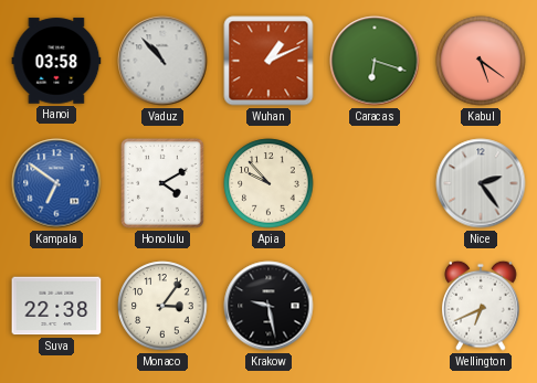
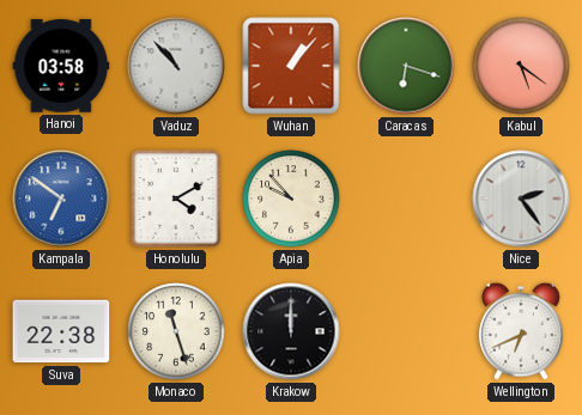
Wuhan: 1:11 -> 1:07
Monaco: 3:06 -> 11:27
Krakow: 9:28 -> 12:00
